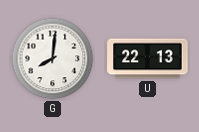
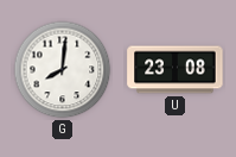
U: 22:13 -> 23:08
